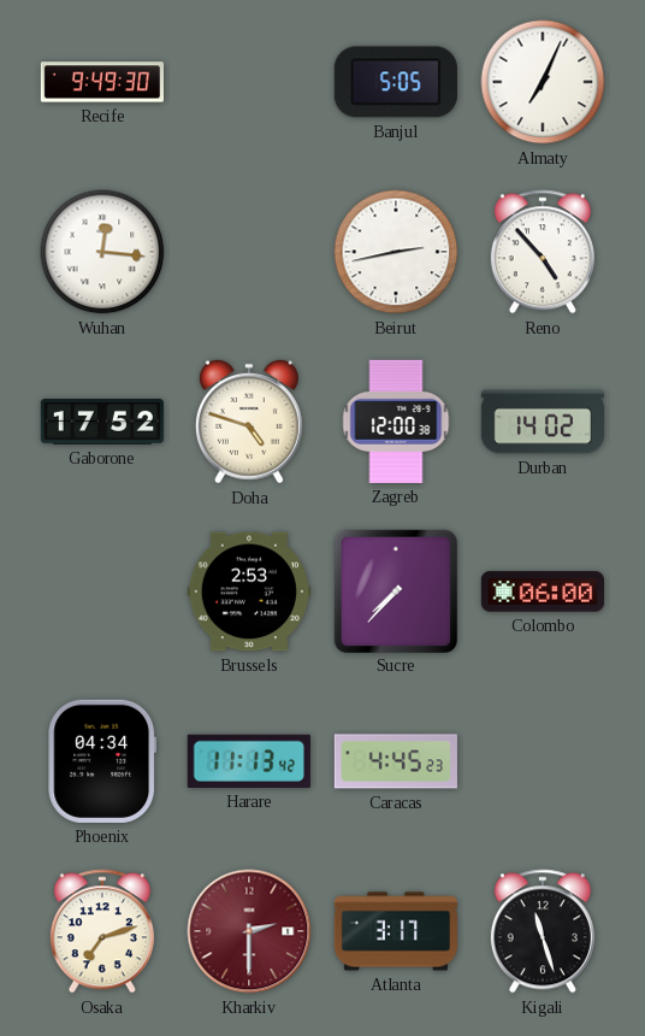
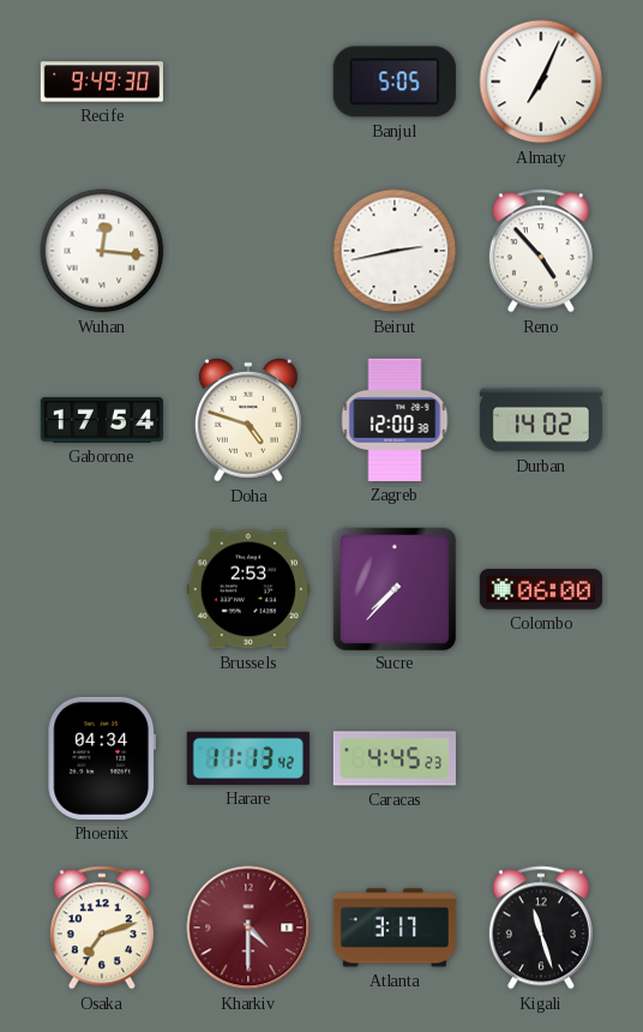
Gaborone: 17:52 -> 17:54
Kharkiv: 2:30 -> 4:30
